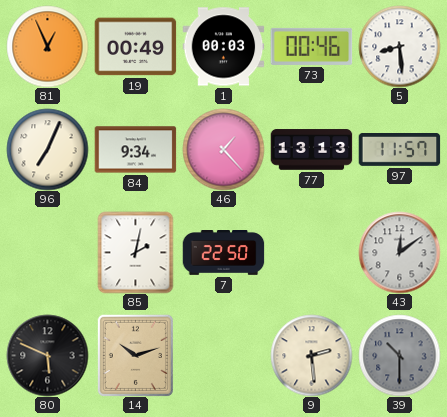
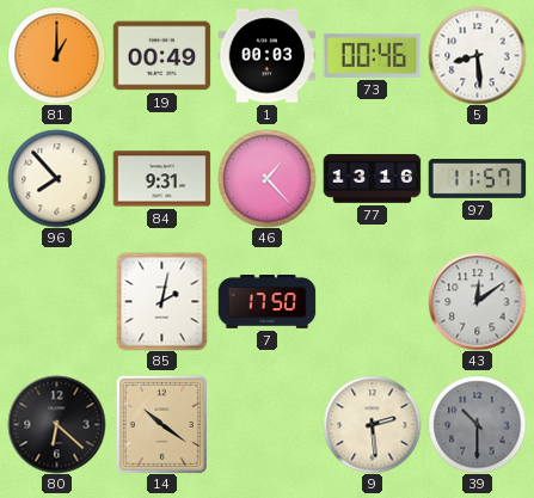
81: 12:56 -> 1:00
96: 7:04 -> 7:53
84: 9:34 -> 9:31
77: 13:13 -> 13:16
7: 22:50 -> 17:50
80: 5:49 -> 6:22
14: 10:12 -> 10:21
